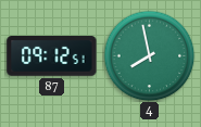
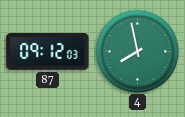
87: 09:12:51 -> 09:12:03
